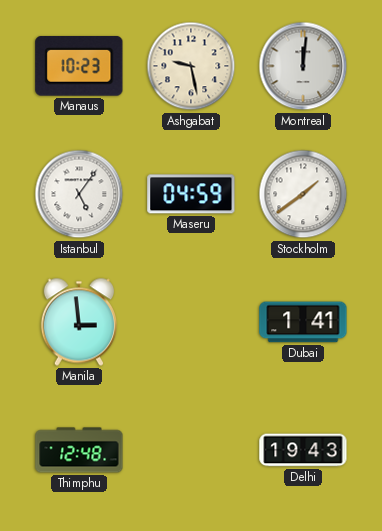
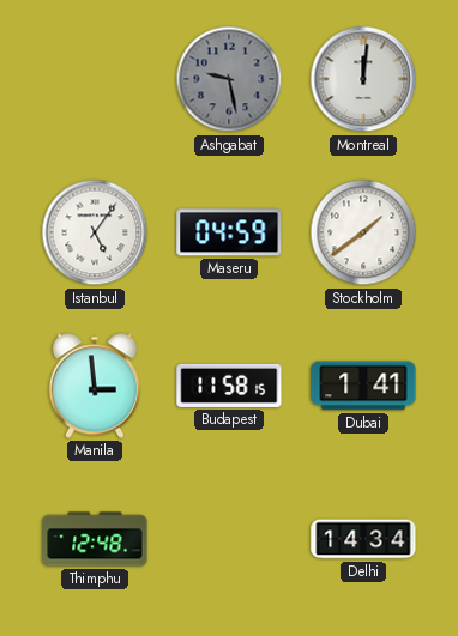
Manaus: 10:23 -> none
Ashgabat dial: cream -> grey
Budapest: none -> 11:58
Delhi: 19:43 -> 14:34
